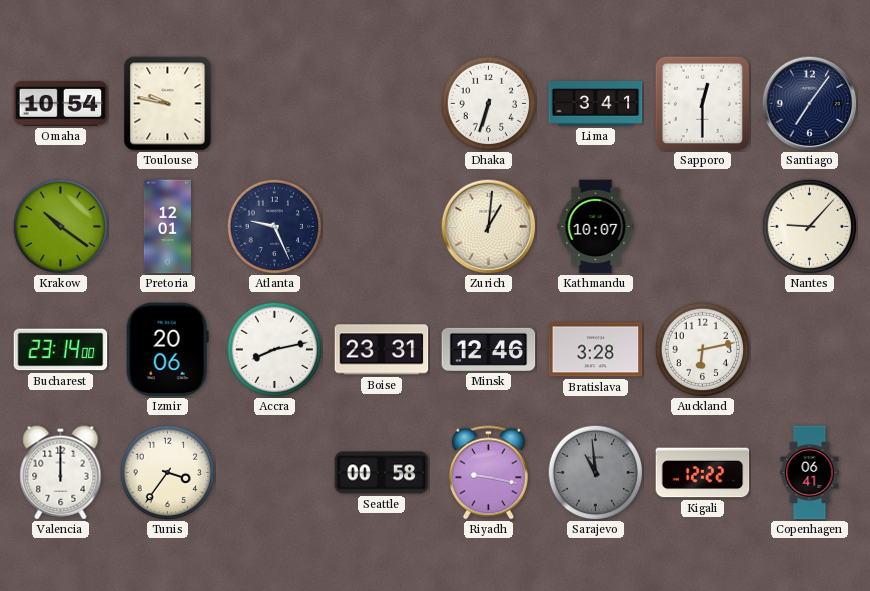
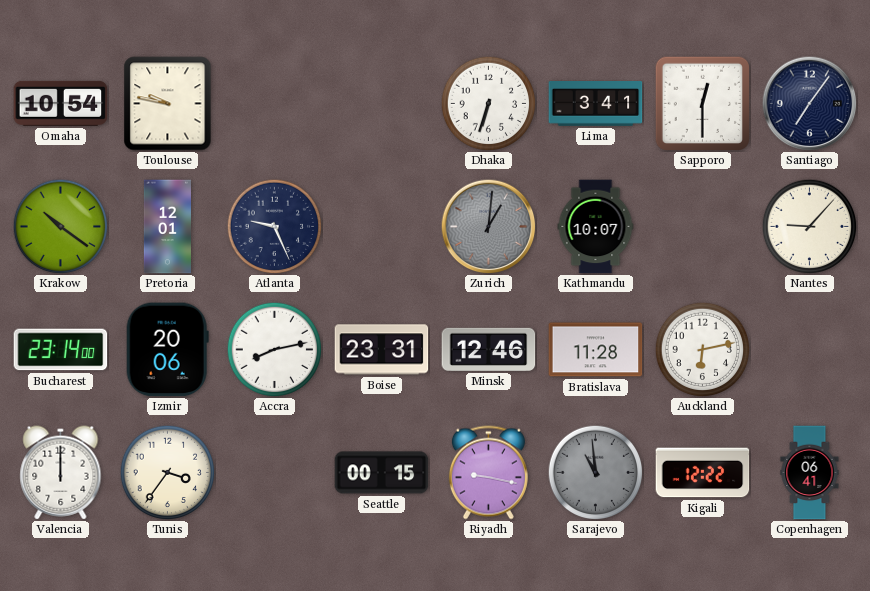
Zurich dial: cream -> grey
Bratislava: 3:28 -> 11:28
Seattle: 00:58 -> 00:15
